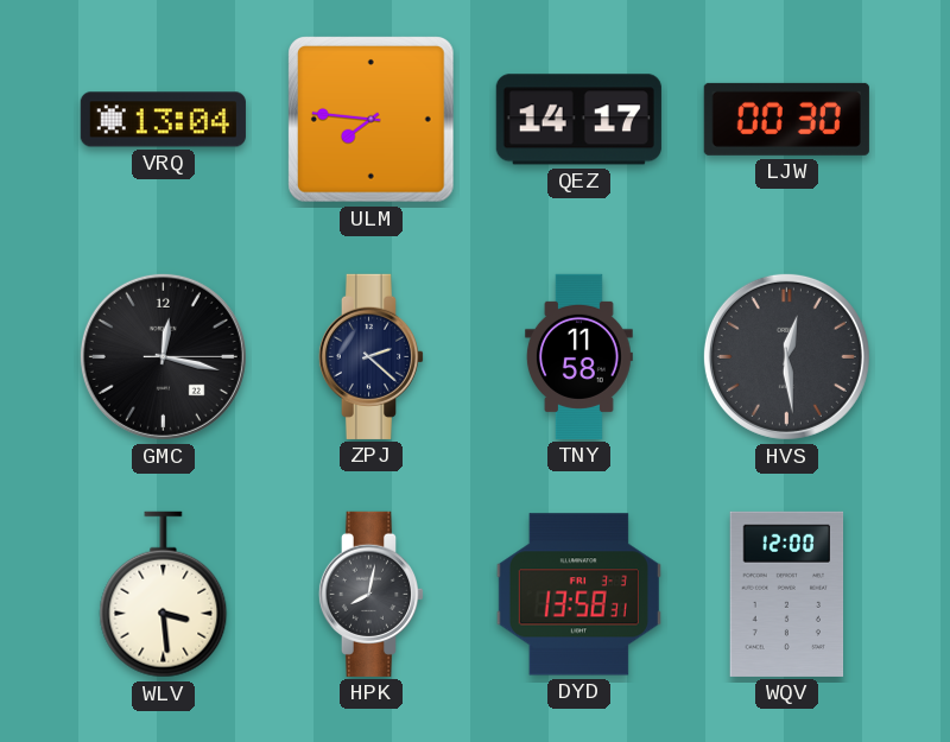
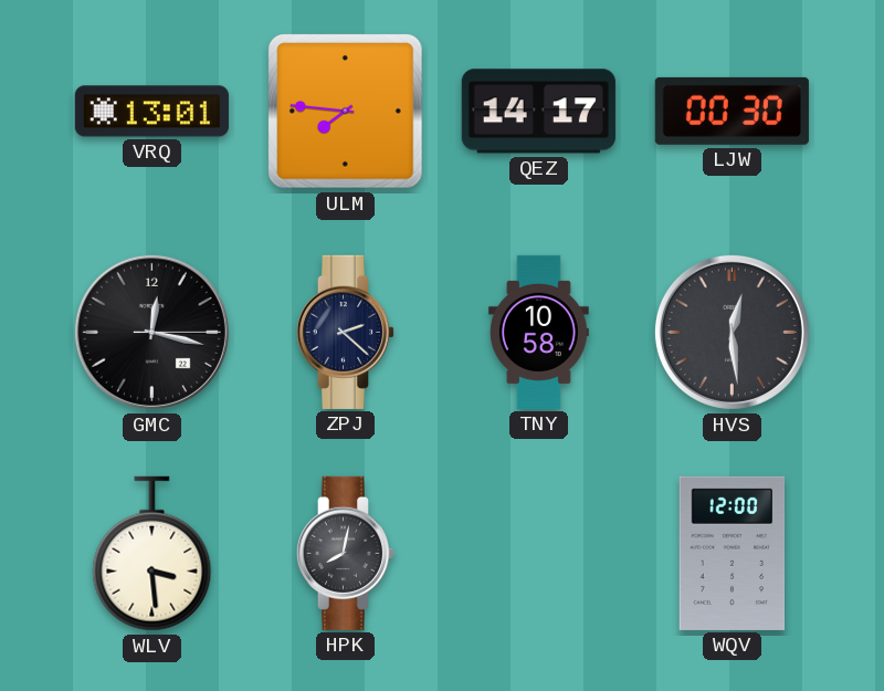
VRQ: 13:04 -> 13:01
TNY: 11:58 -> 10:58
DYD: 13:58 -> none
